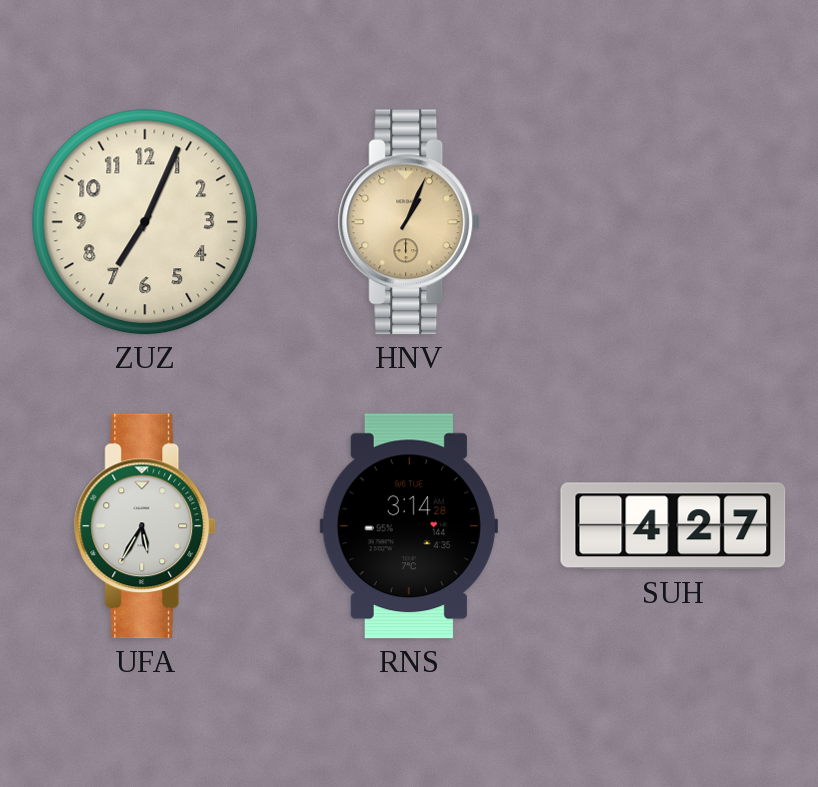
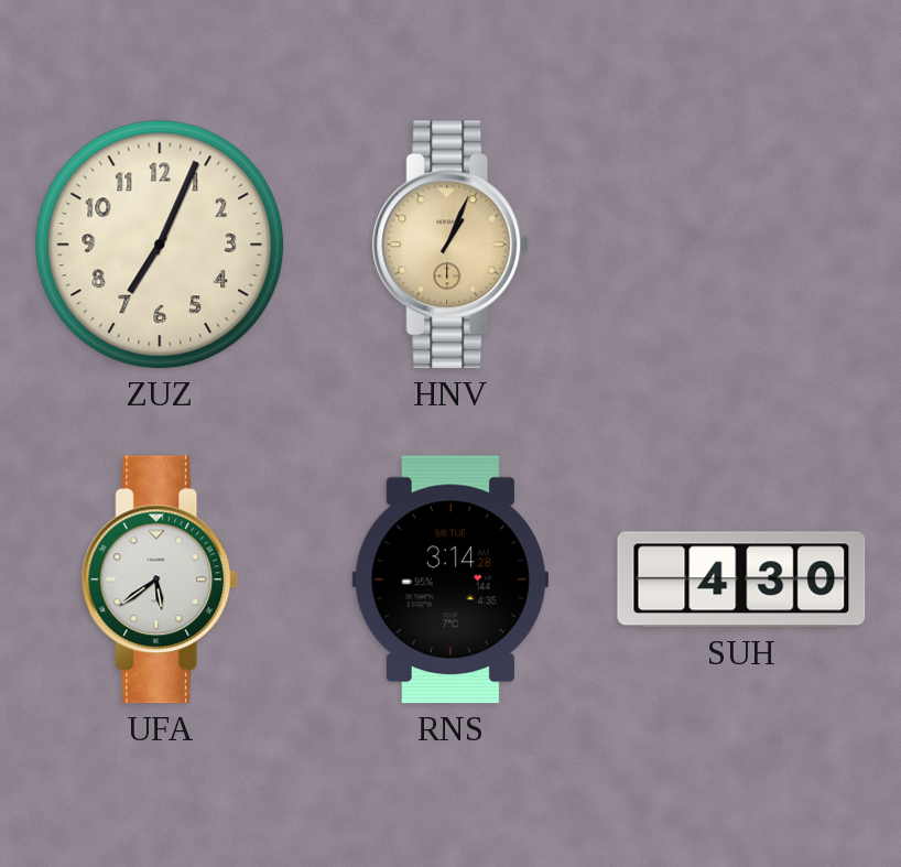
UFA: 5:35 -> 5:39
SUH: 4:27 -> 4:30
